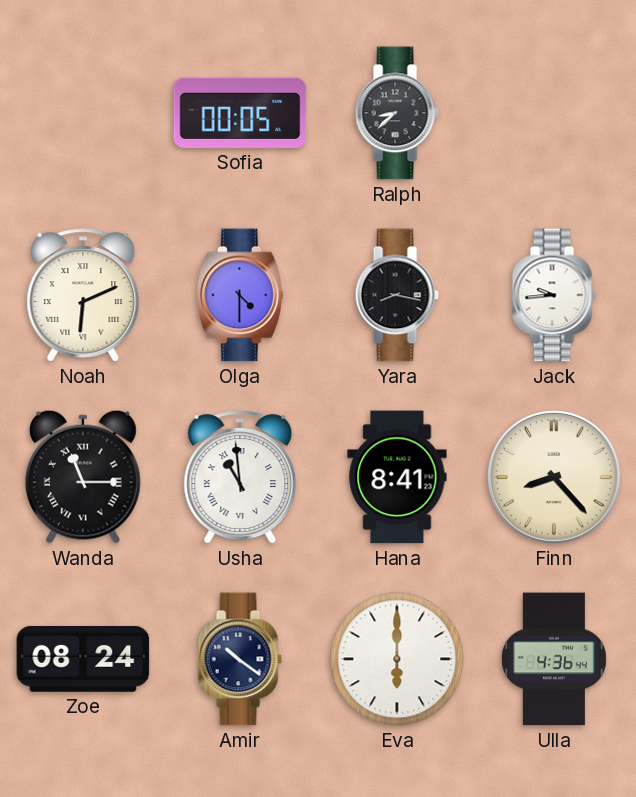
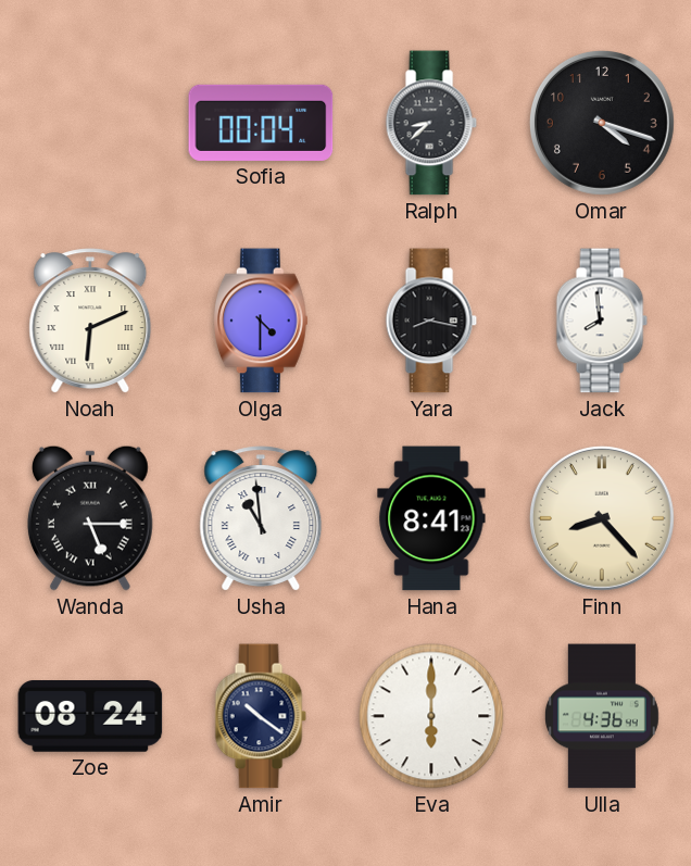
Sofia: 00:05 -> 00:04
Omar: none -> 4:18
Jack: 9:44 -> 7:59
Wanda: 11:15 -> 5:15
